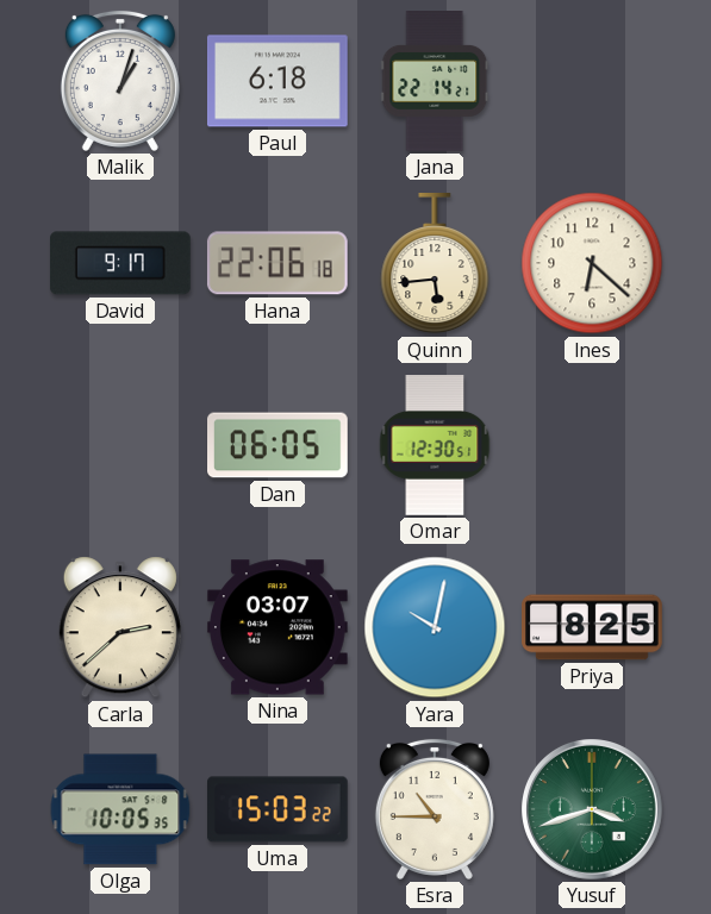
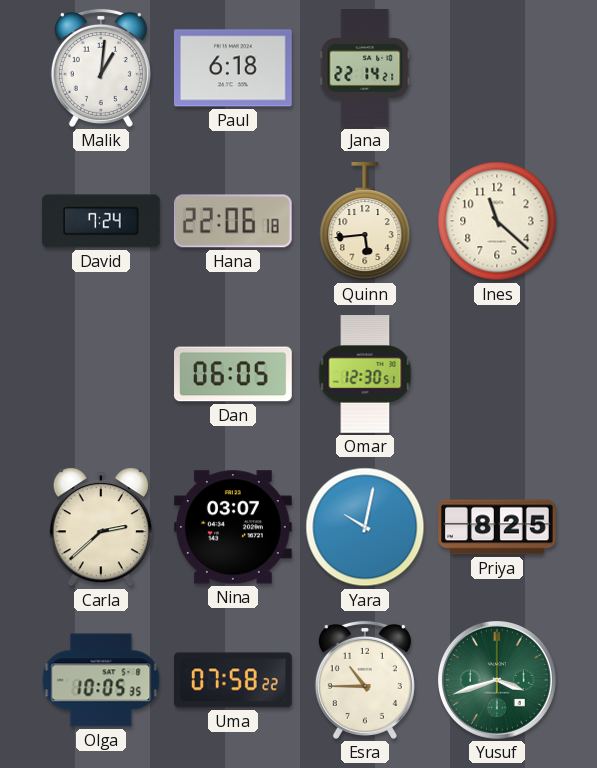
Malik: 1:03 -> 1:01
David: 9:17 -> 7:24
Ines: 6:22 -> 11:22
Uma: 15:03 -> 07:58
